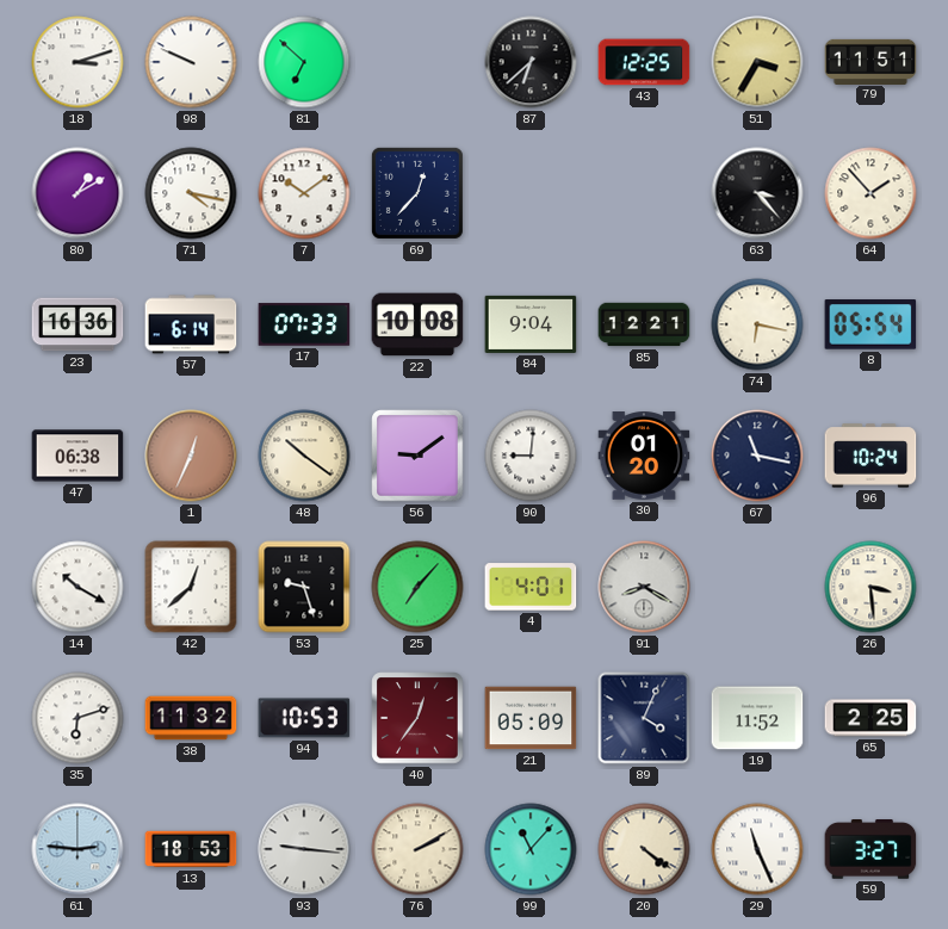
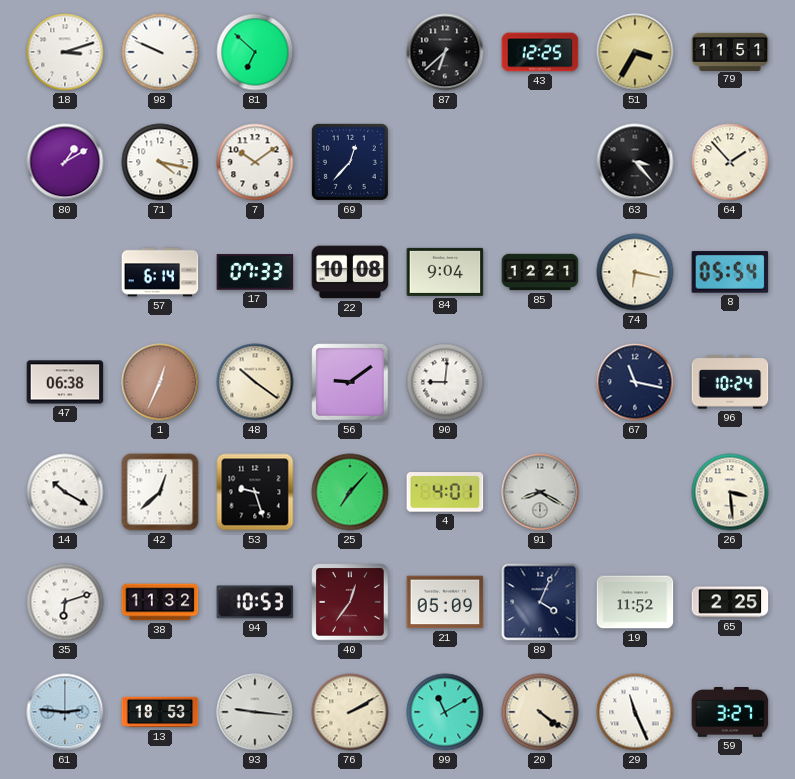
23: 16:36 -> none
30: 01:20 -> none
99: 11:07 -> 11:10
